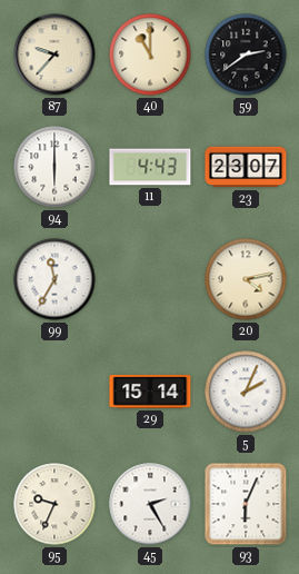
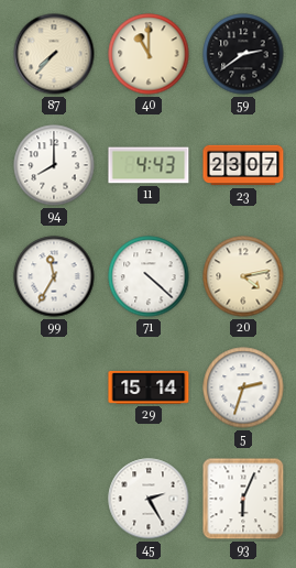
87: 9:37 -> 7:37
94: 6:00 -> 8:00
71: none -> 4:22
5: 2:04 -> 2:33
95: 9:34 -> none
